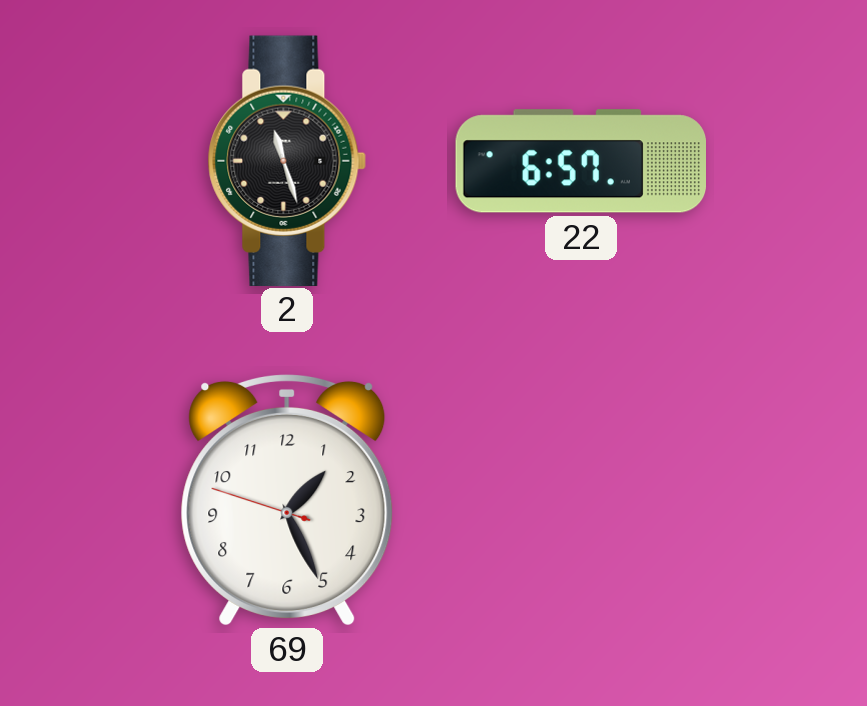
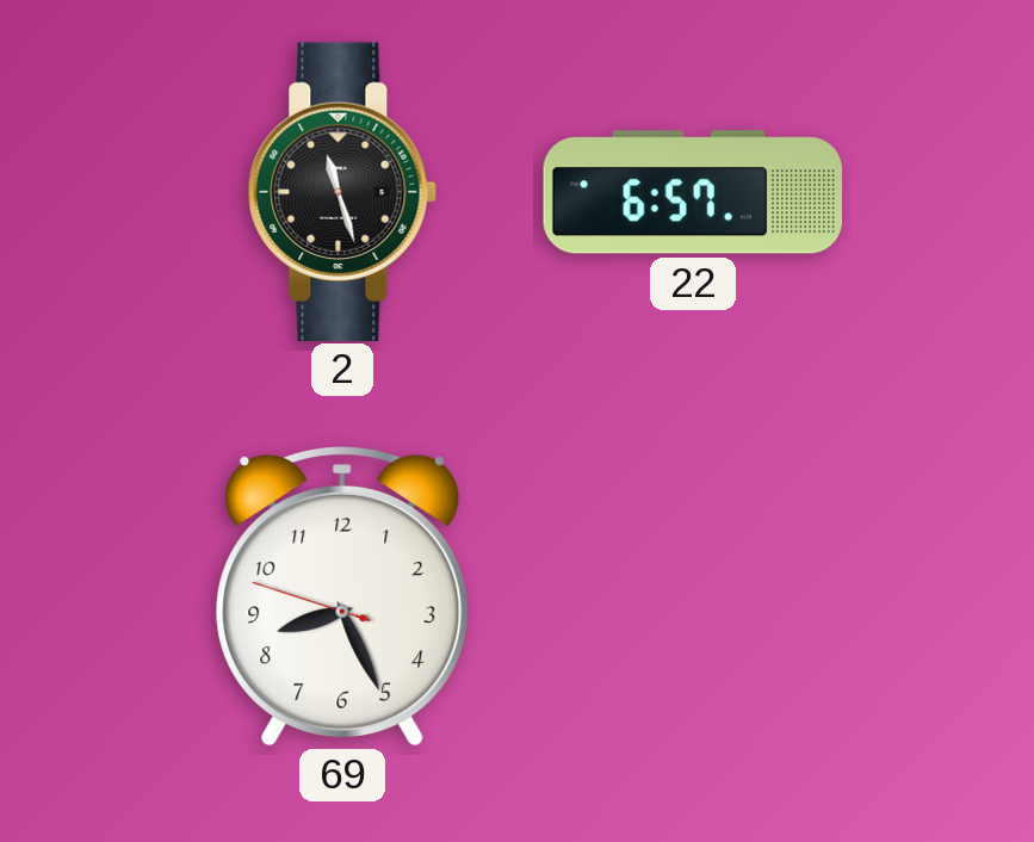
69: 1:25 -> 8:25
